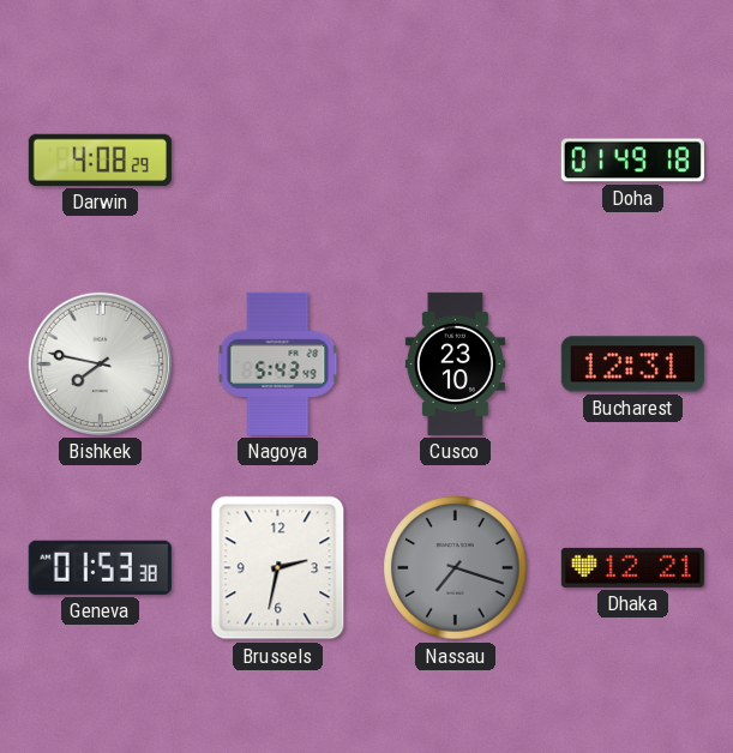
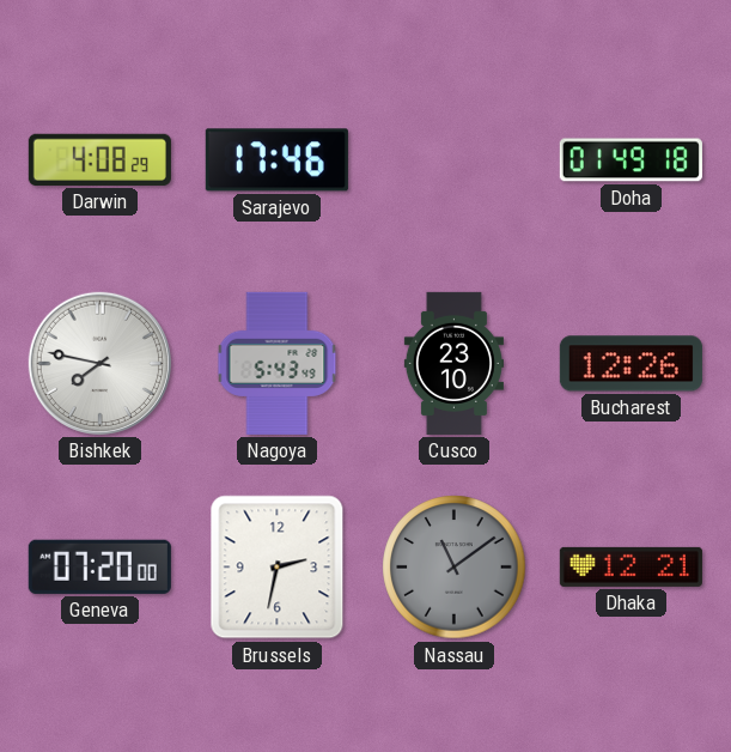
Sarajevo: none -> 17:46
Bucharest: 12:31 -> 12:26
Geneva: 01:53 -> 07:20
Nassau: 7:18 -> 11:09
